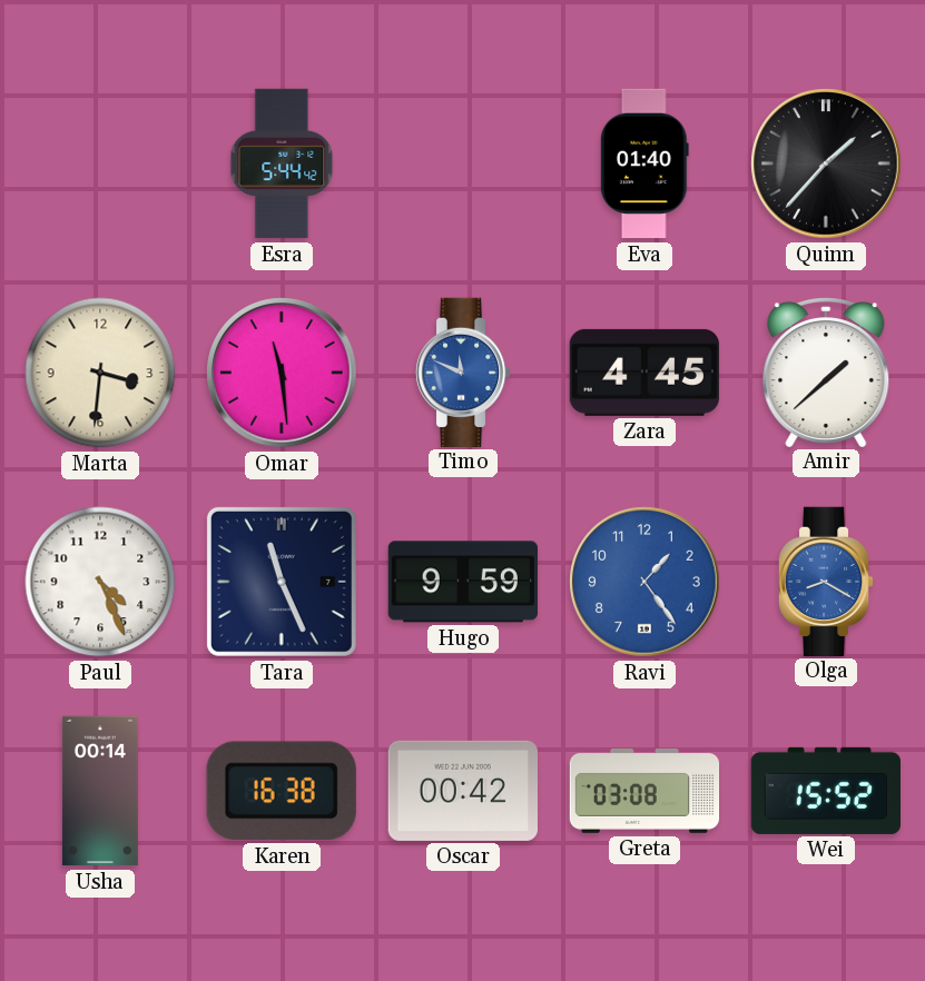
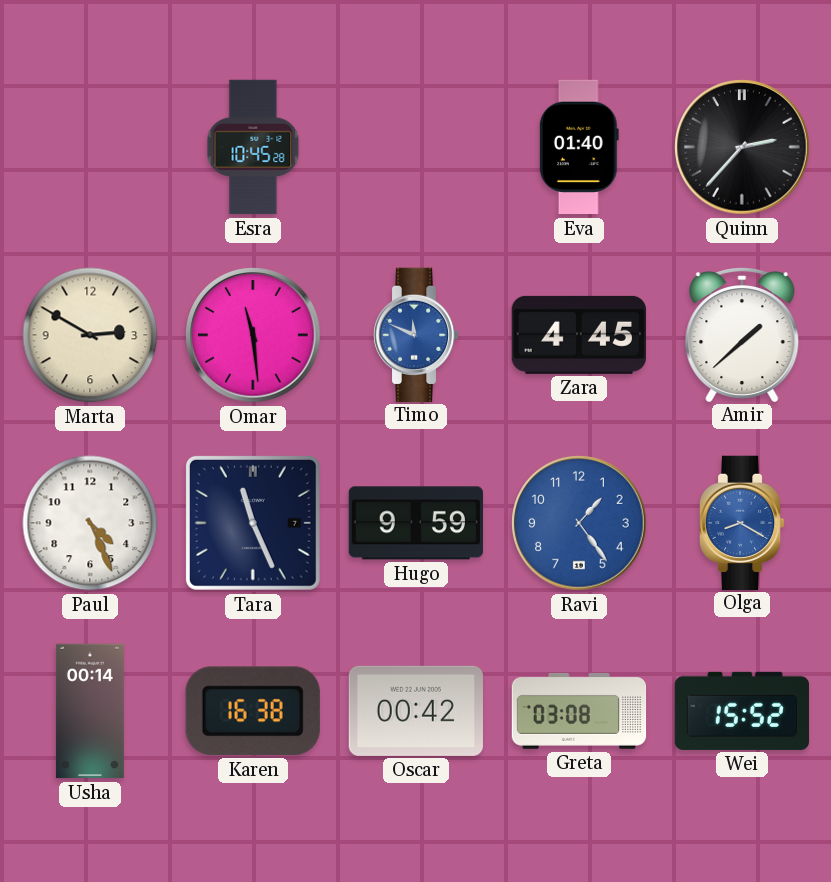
Esra: 5:44 -> 10:45
Quinn: 1:37 -> 2:37
Marta: 3:31 -> 2:50
